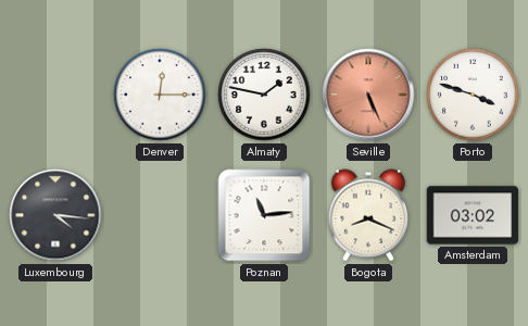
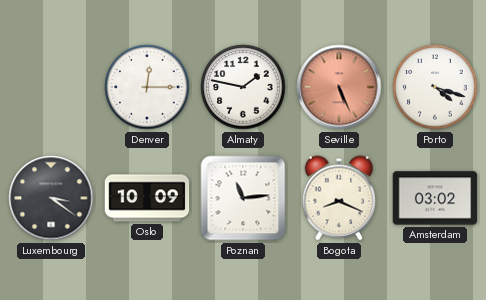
Porto: 3:48 -> 4:18
Luxembourg: 4:16 -> 3:21
Oslo: none -> 10:09
